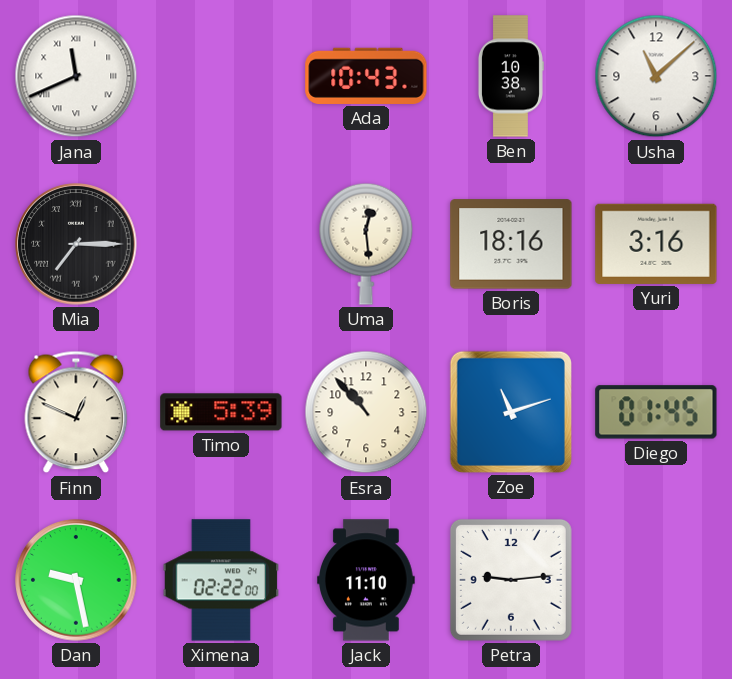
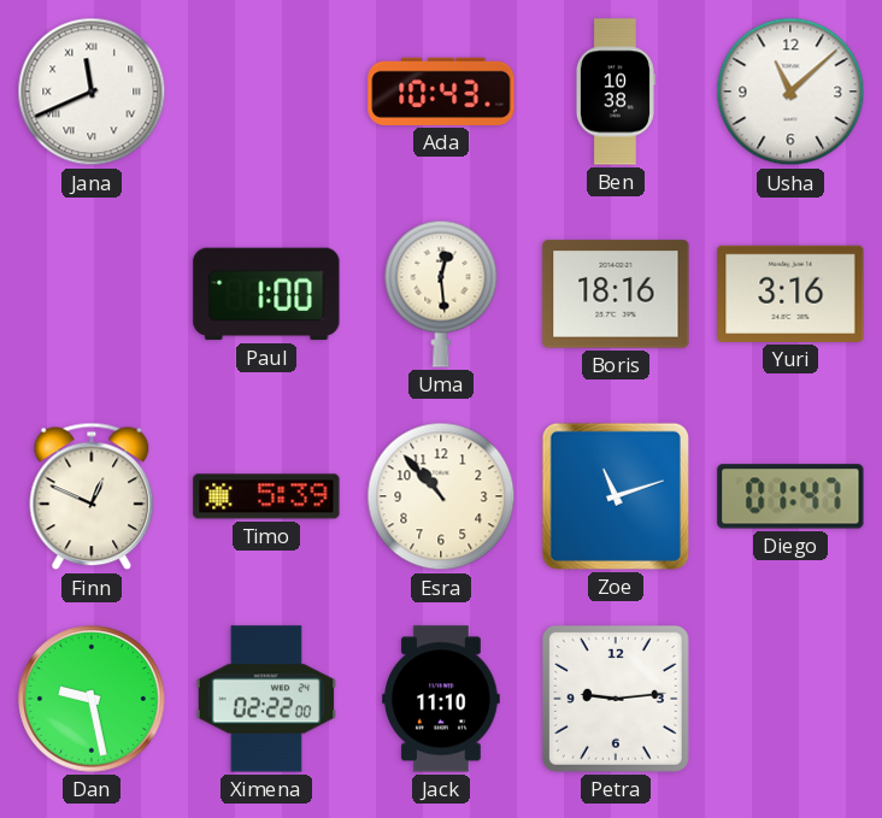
Mia: 7:15 -> none
Paul: none -> 1:00
Diego: 01:45 -> 01:47
